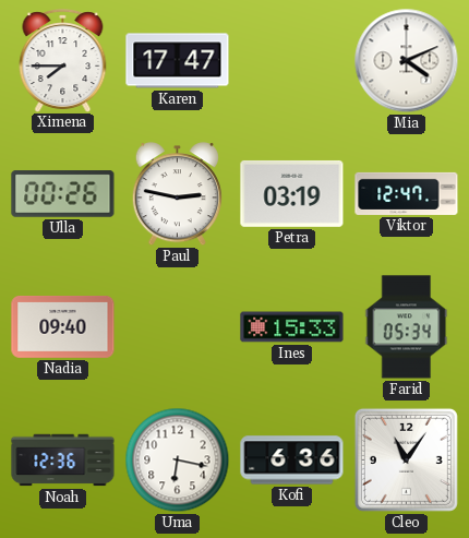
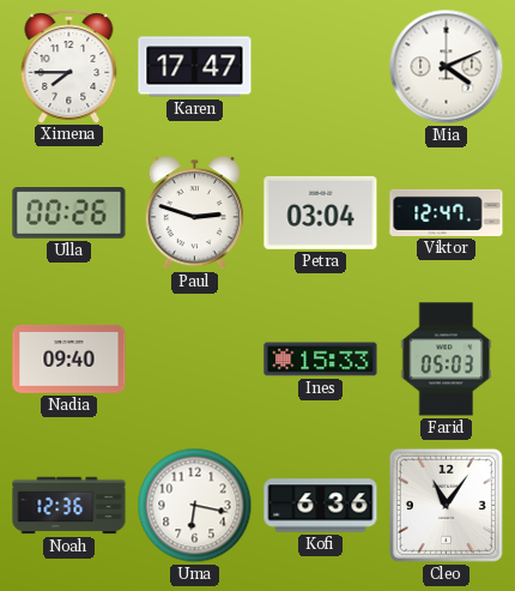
Paul: 2:47 -> 2:48
Petra: 03:19 -> 03:04
Farid: 05:34 -> 05:03
